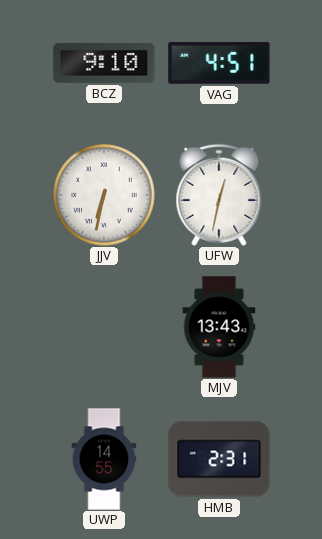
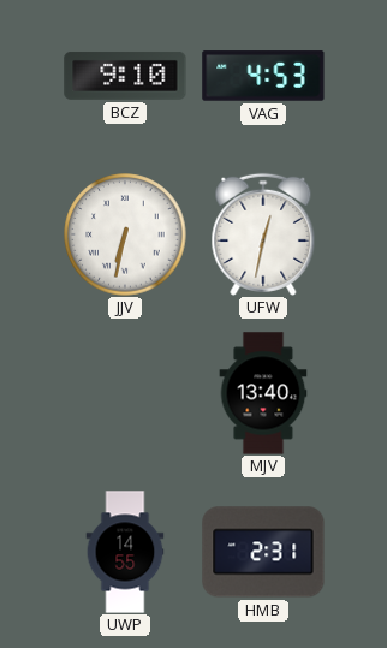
VAG: 4:51 -> 4:53
MJV: 13:43 -> 13:40
